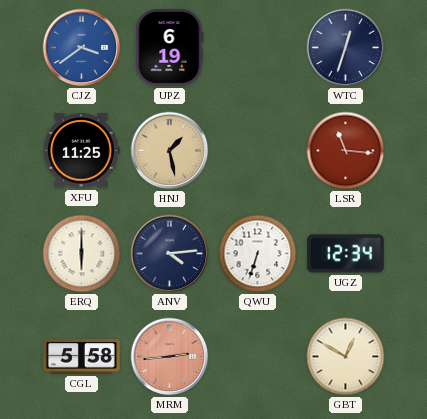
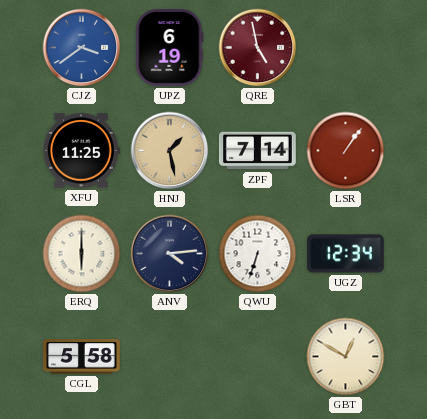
QRE: none -> 4:58
WTC: 12:33 -> none
ZPF: none -> 7:14
LSR: 11:16 -> 1:06
MRM: 2:44 -> none
